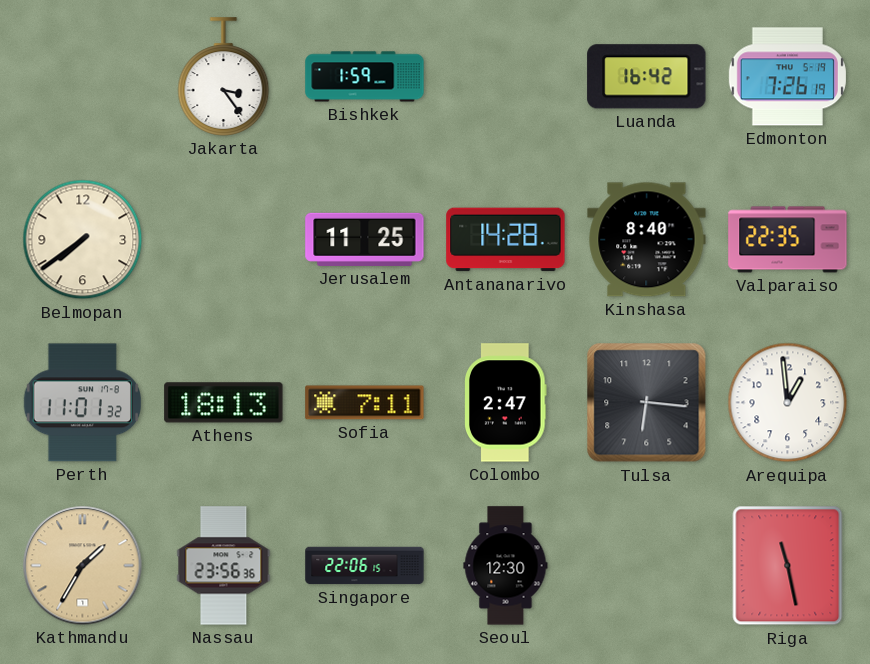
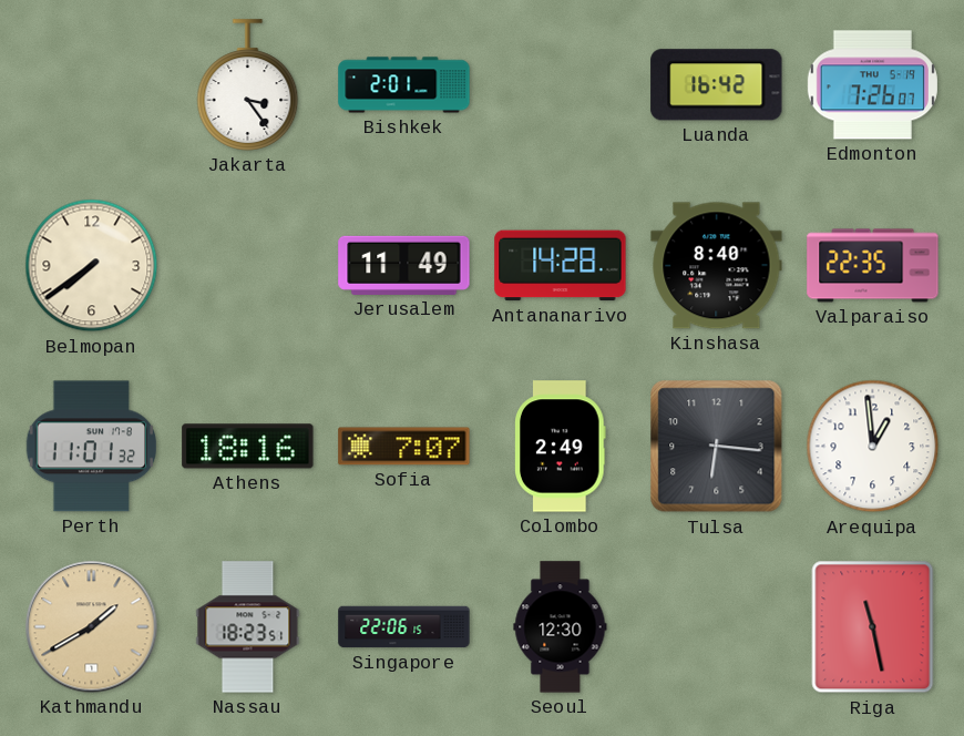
Bishkek: 1:59 -> 2:01
Edmonton: 7:26:19 -> 7:26:07
Jerusalem: 11:25 -> 11:49
Athens: 18:13 -> 18:16
Sofia: 7:11 -> 7:07
Colombo: 2:47 -> 2:49
Kathmandu: 1:35 -> 1:40
Nassau: 23:56 -> 18:23
